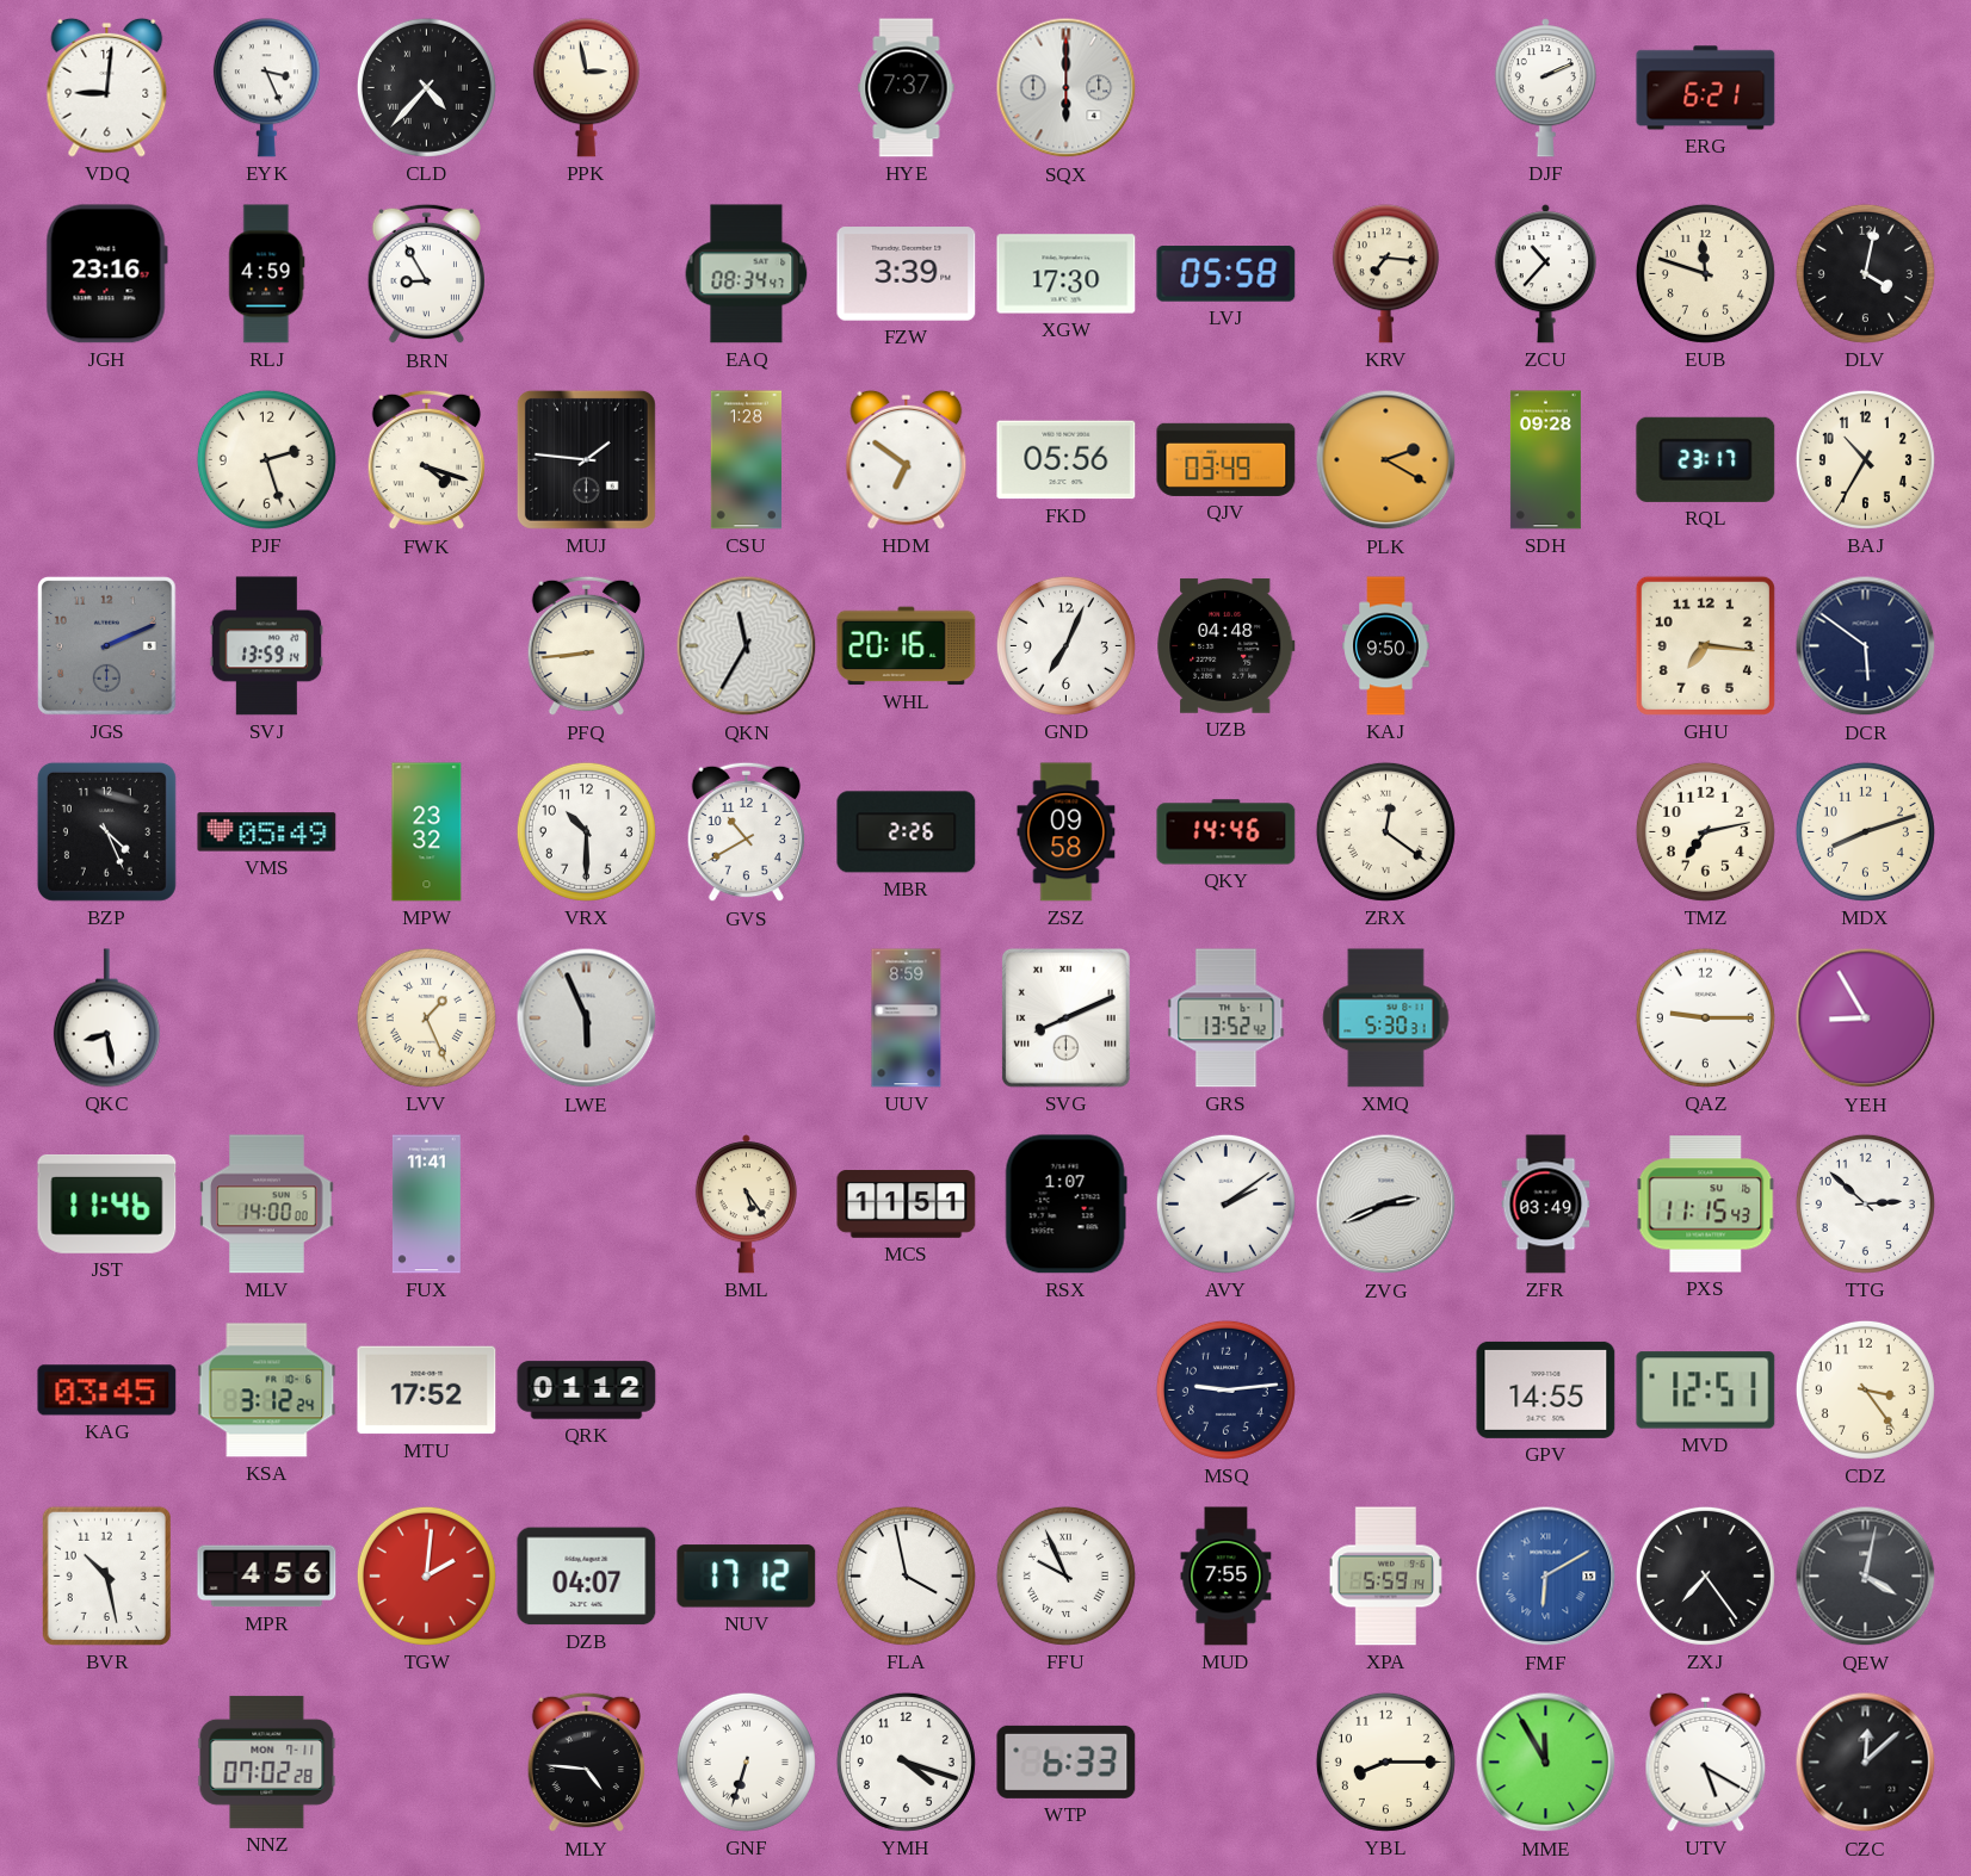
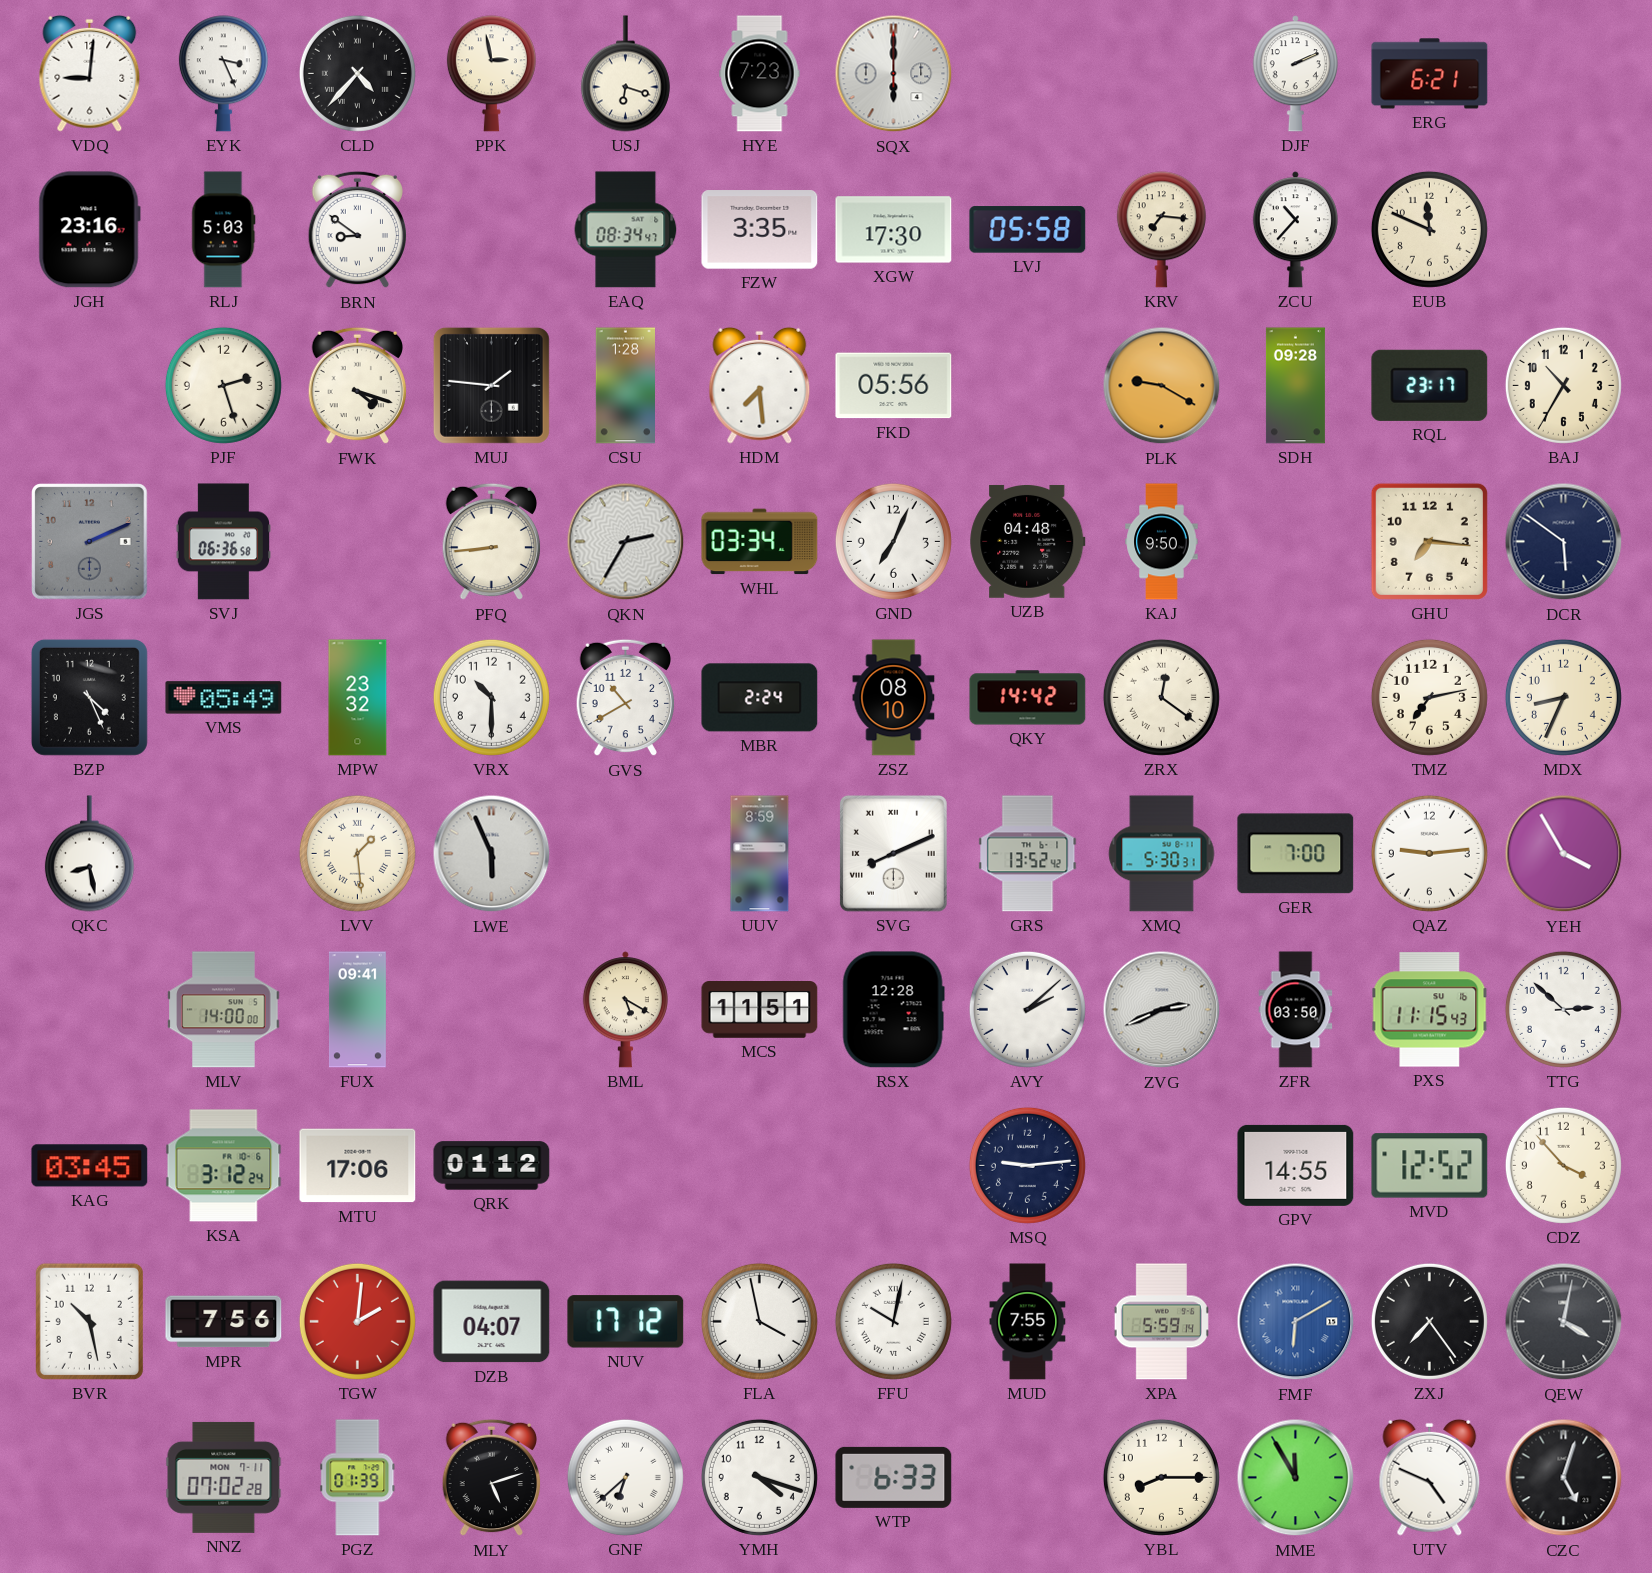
USJ: none -> 6:18
HYE: 7:37 -> 7:23
RLJ: 4:59 -> 5:03
BRN: 8:55 -> 8:51
FZW: 3:39 -> 3:35
EUB: 11:48 -> 11:49
DLV: 4:02 -> none
HDM: 6:51 -> 7:29
QJV: 03:49 -> none
PLK: 2:20 -> 9:20
SVJ: 13:59 -> 06:36
QKN: 11:35 -> 2:35
WHL: 20:16 -> 03:34
MBR: 2:26 -> 2:24
ZSZ: 09:58 -> 08:10
QKY: 14:46 -> 14:42
MDX: 8:12 -> 8:34
LVV: 1:26 -> 1:29
GER: none -> 7:00
QAZ: 9:15 -> 9:14
YEH: 8:55 -> 3:55
JST: 11:46 -> none
FUX: 11:41 -> 09:41
BML: 5:24 -> 5:20
RSX: 1:07 -> 12:28
AVY: 2:09 -> 2:08
ZFR: 03:49 -> 03:50
MTU: 17:52 -> 17:06
MVD: 12:51 -> 12:52
CDZ: 3:24 -> 3:53
MPR: 4:56 -> 7:56
FFU: 9:56 -> 10:02
PGZ: none -> 01:39
MLY: 4:46 -> 5:12
GNF: 6:33 -> 6:38
UTV: 5:20 -> 4:49
CZC: 12:08 -> 5:03
